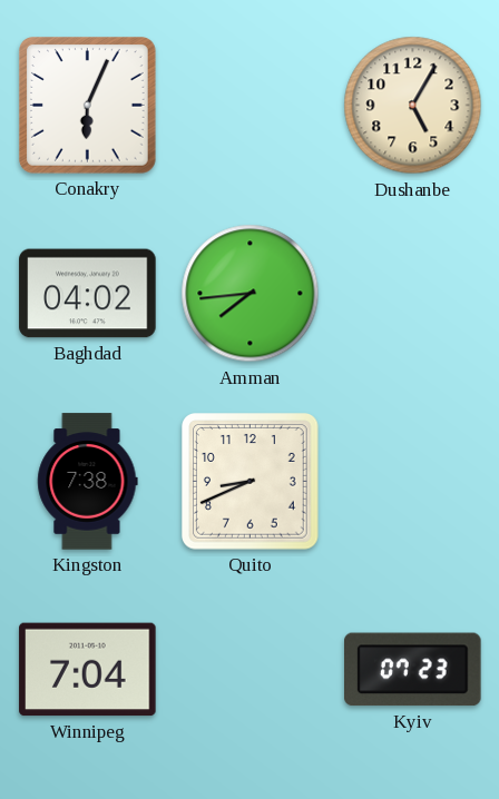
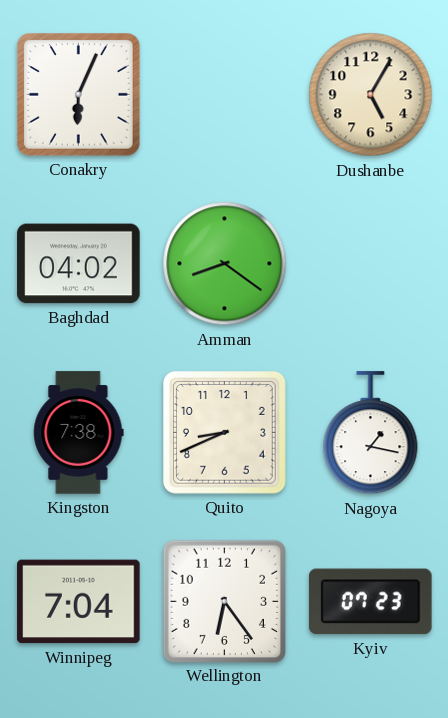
Amman: 7:44 -> 8:21
Nagoya: none -> 1:17
Wellington: none -> 6:24
